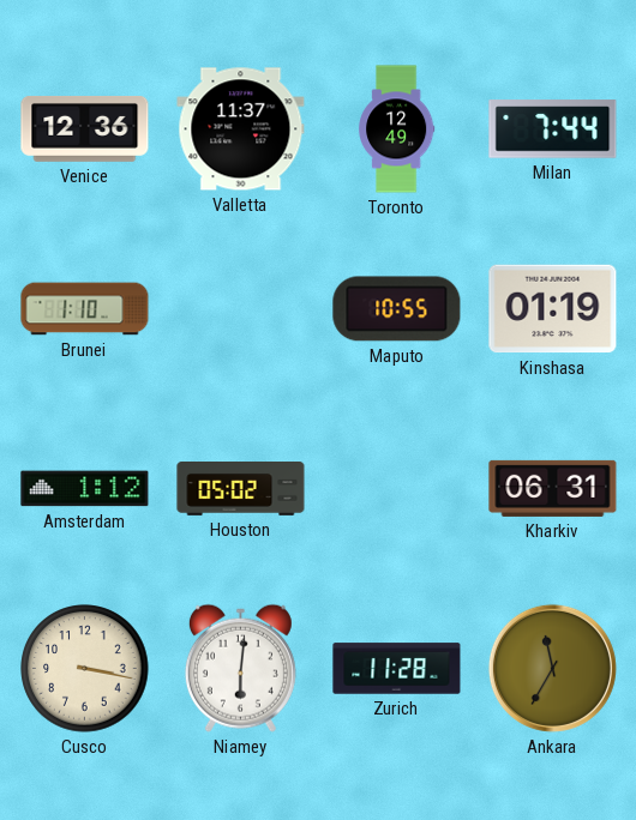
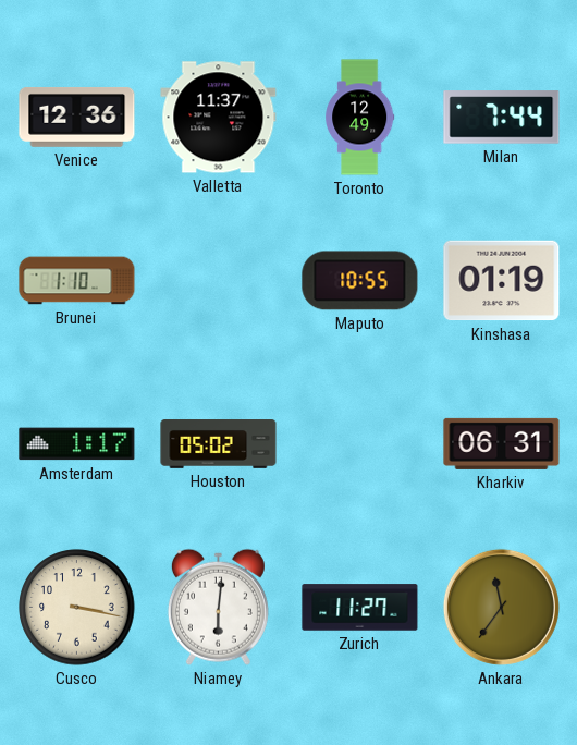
Amsterdam: 1:12 -> 1:17
Zurich: 11:28 -> 11:27
Ankara: 11:35 -> 11:36
